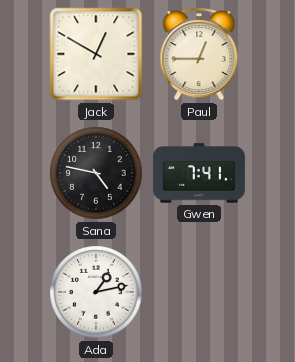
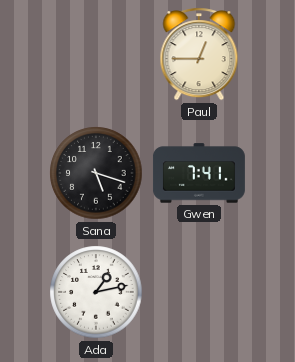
Jack: 12:50 -> none
Sana: 4:47 -> 5:18
